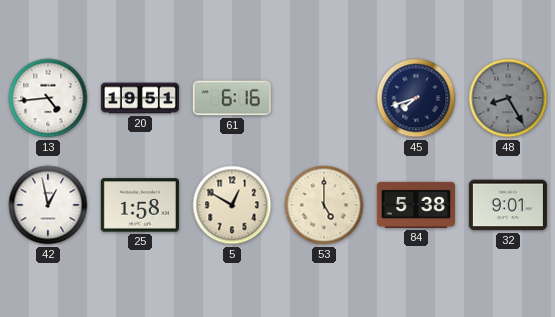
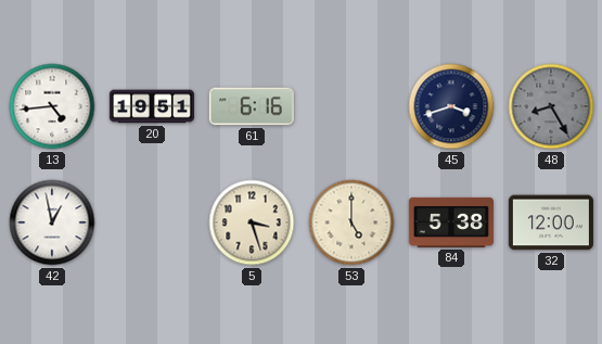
45: 7:42 -> 3:42
25: 1:58 -> none
5: 12:50 -> 3:27
32: 9:01 -> 12:00
